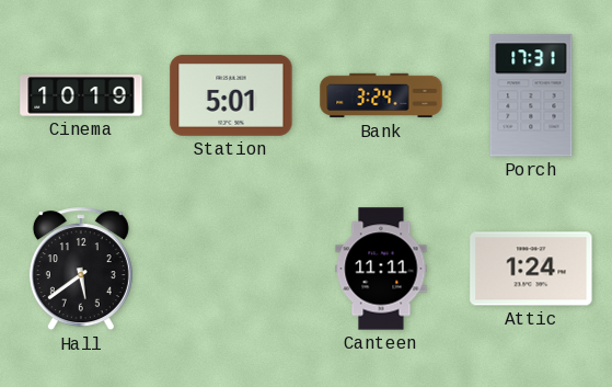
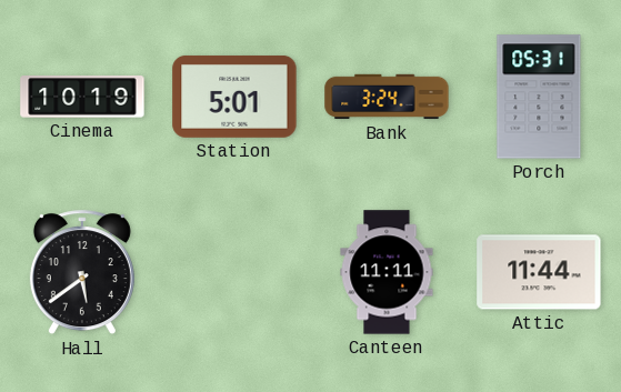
Porch: 17:31 -> 05:31
Attic: 1:24 -> 11:44
